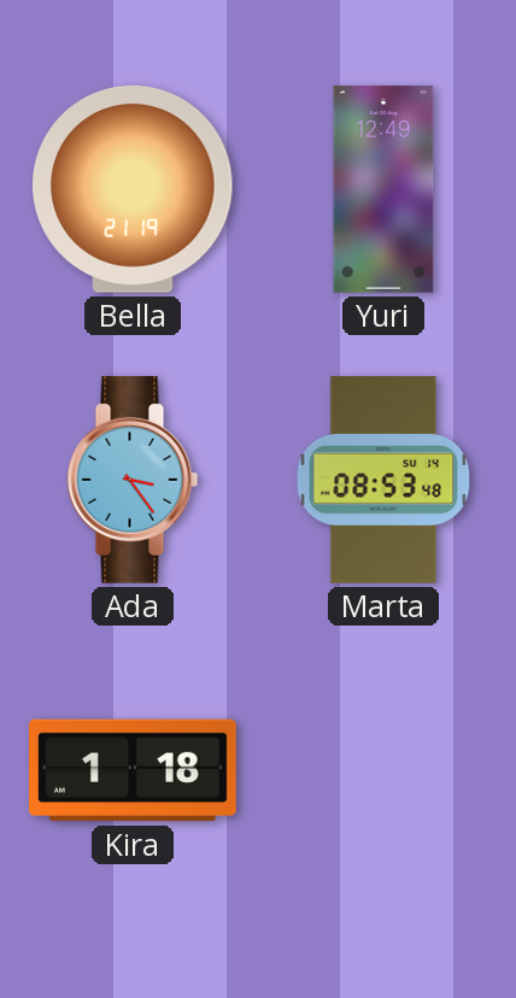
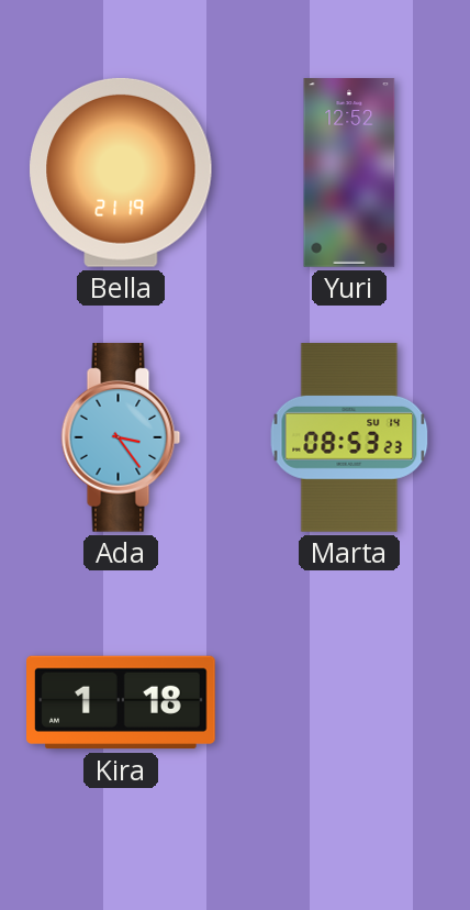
Yuri: 12:49 -> 12:52
Marta: 08:53:48 -> 08:53:23
